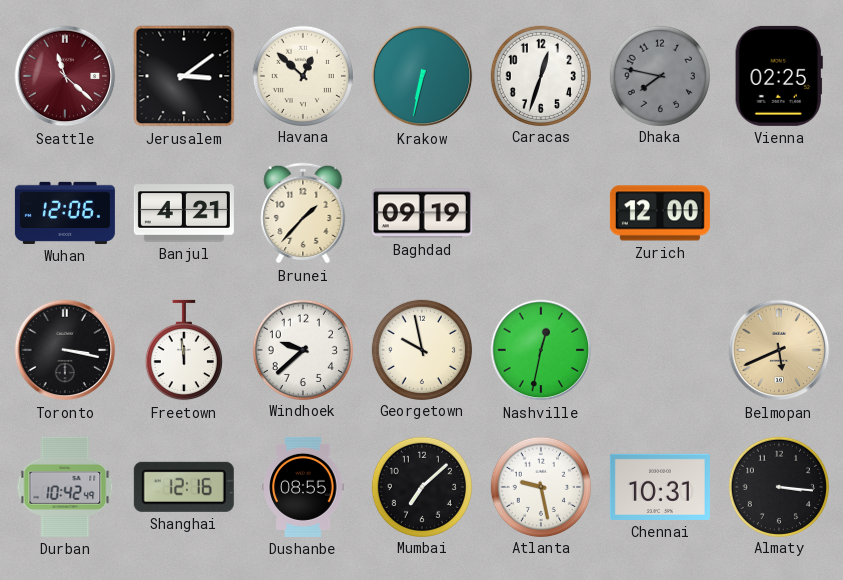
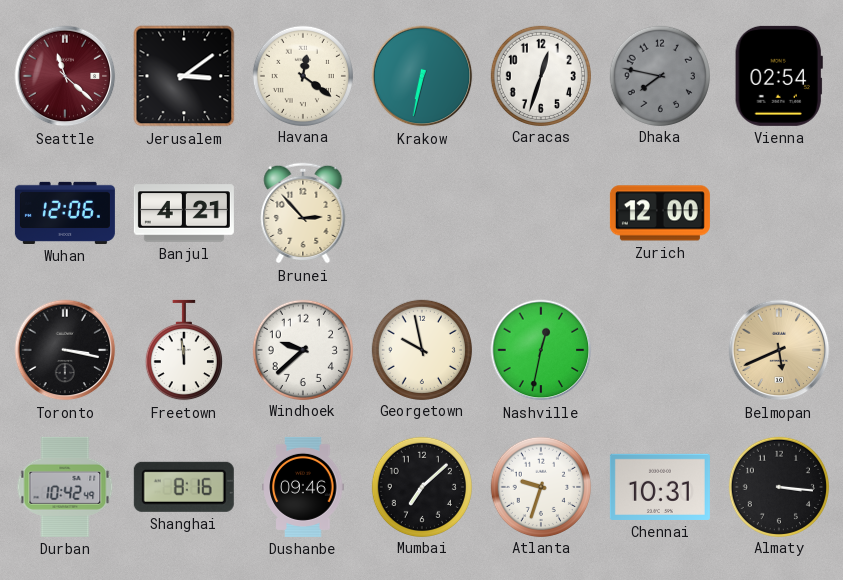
Havana: 12:52 -> 12:21
Vienna: 02:25 -> 02:54
Brunei: 1:37 -> 2:53
Baghdad: 09:19 -> none
Shanghai: 12:16 -> 8:16
Dushanbe: 08:55 -> 09:46
Atlanta: 9:28 -> 9:33
